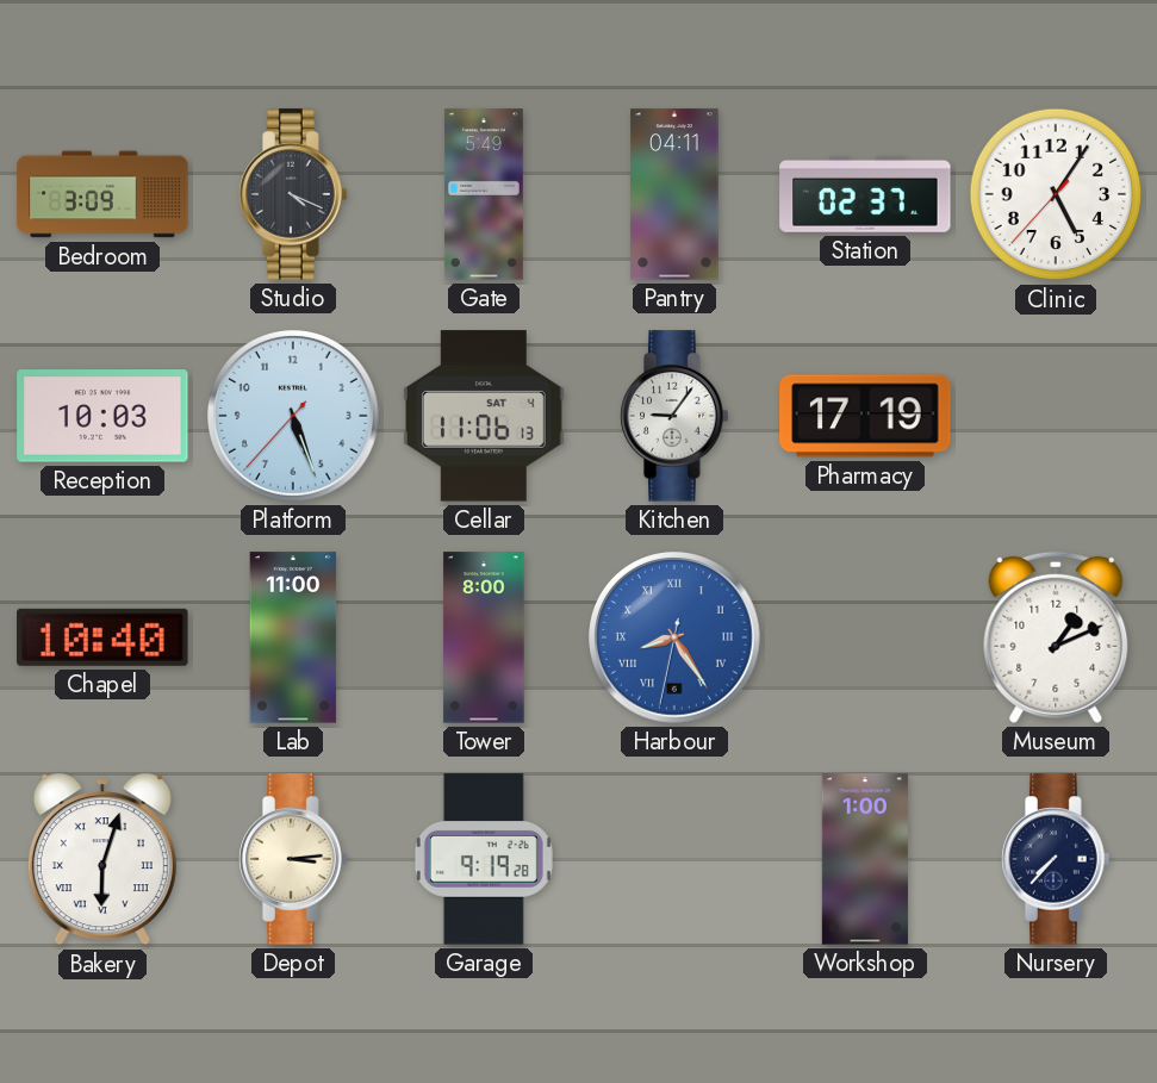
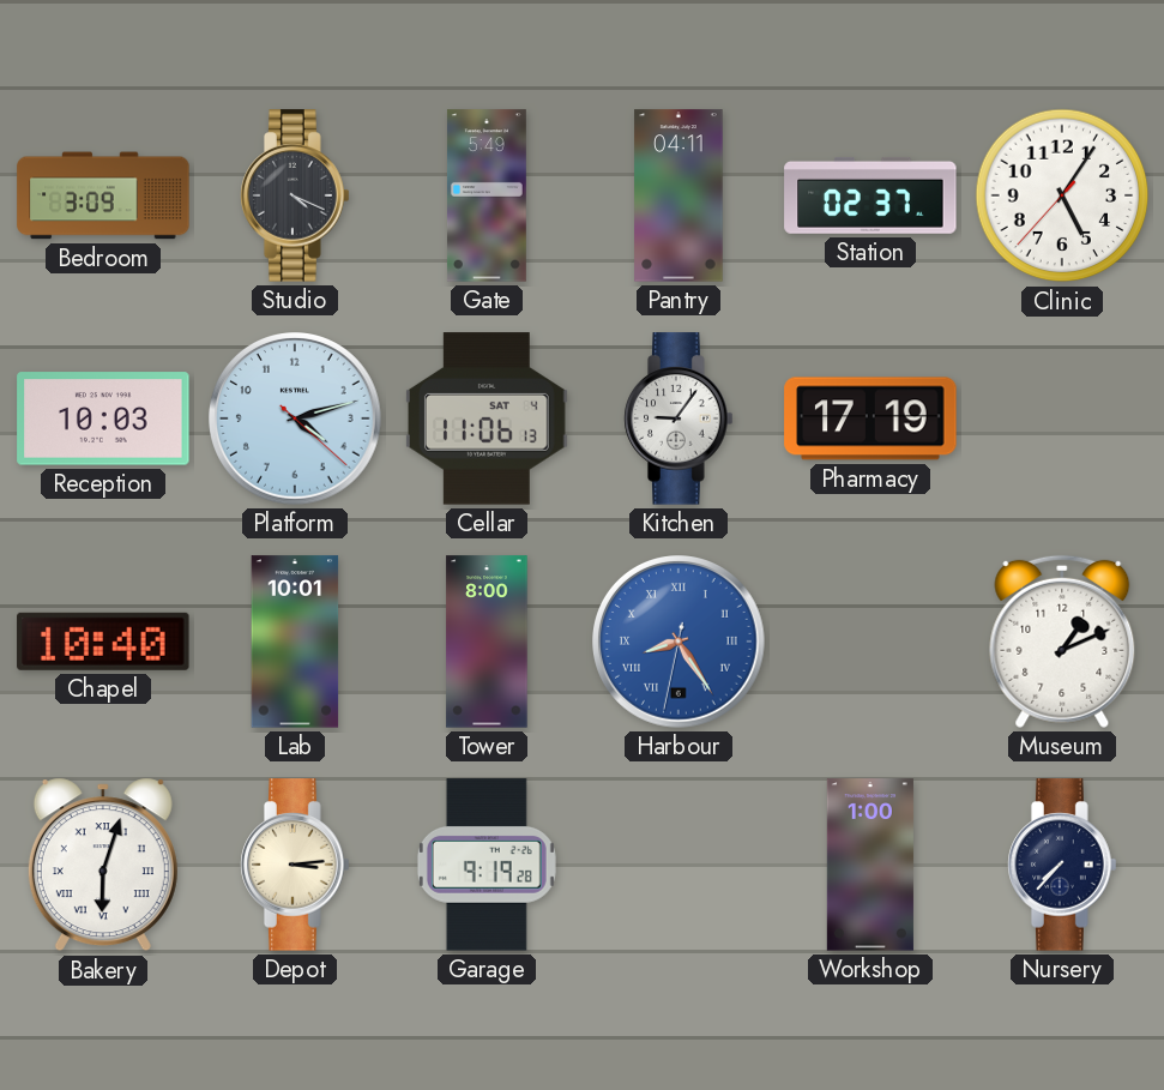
Platform: 5:26 -> 4:12
Lab: 11:00 -> 10:01
